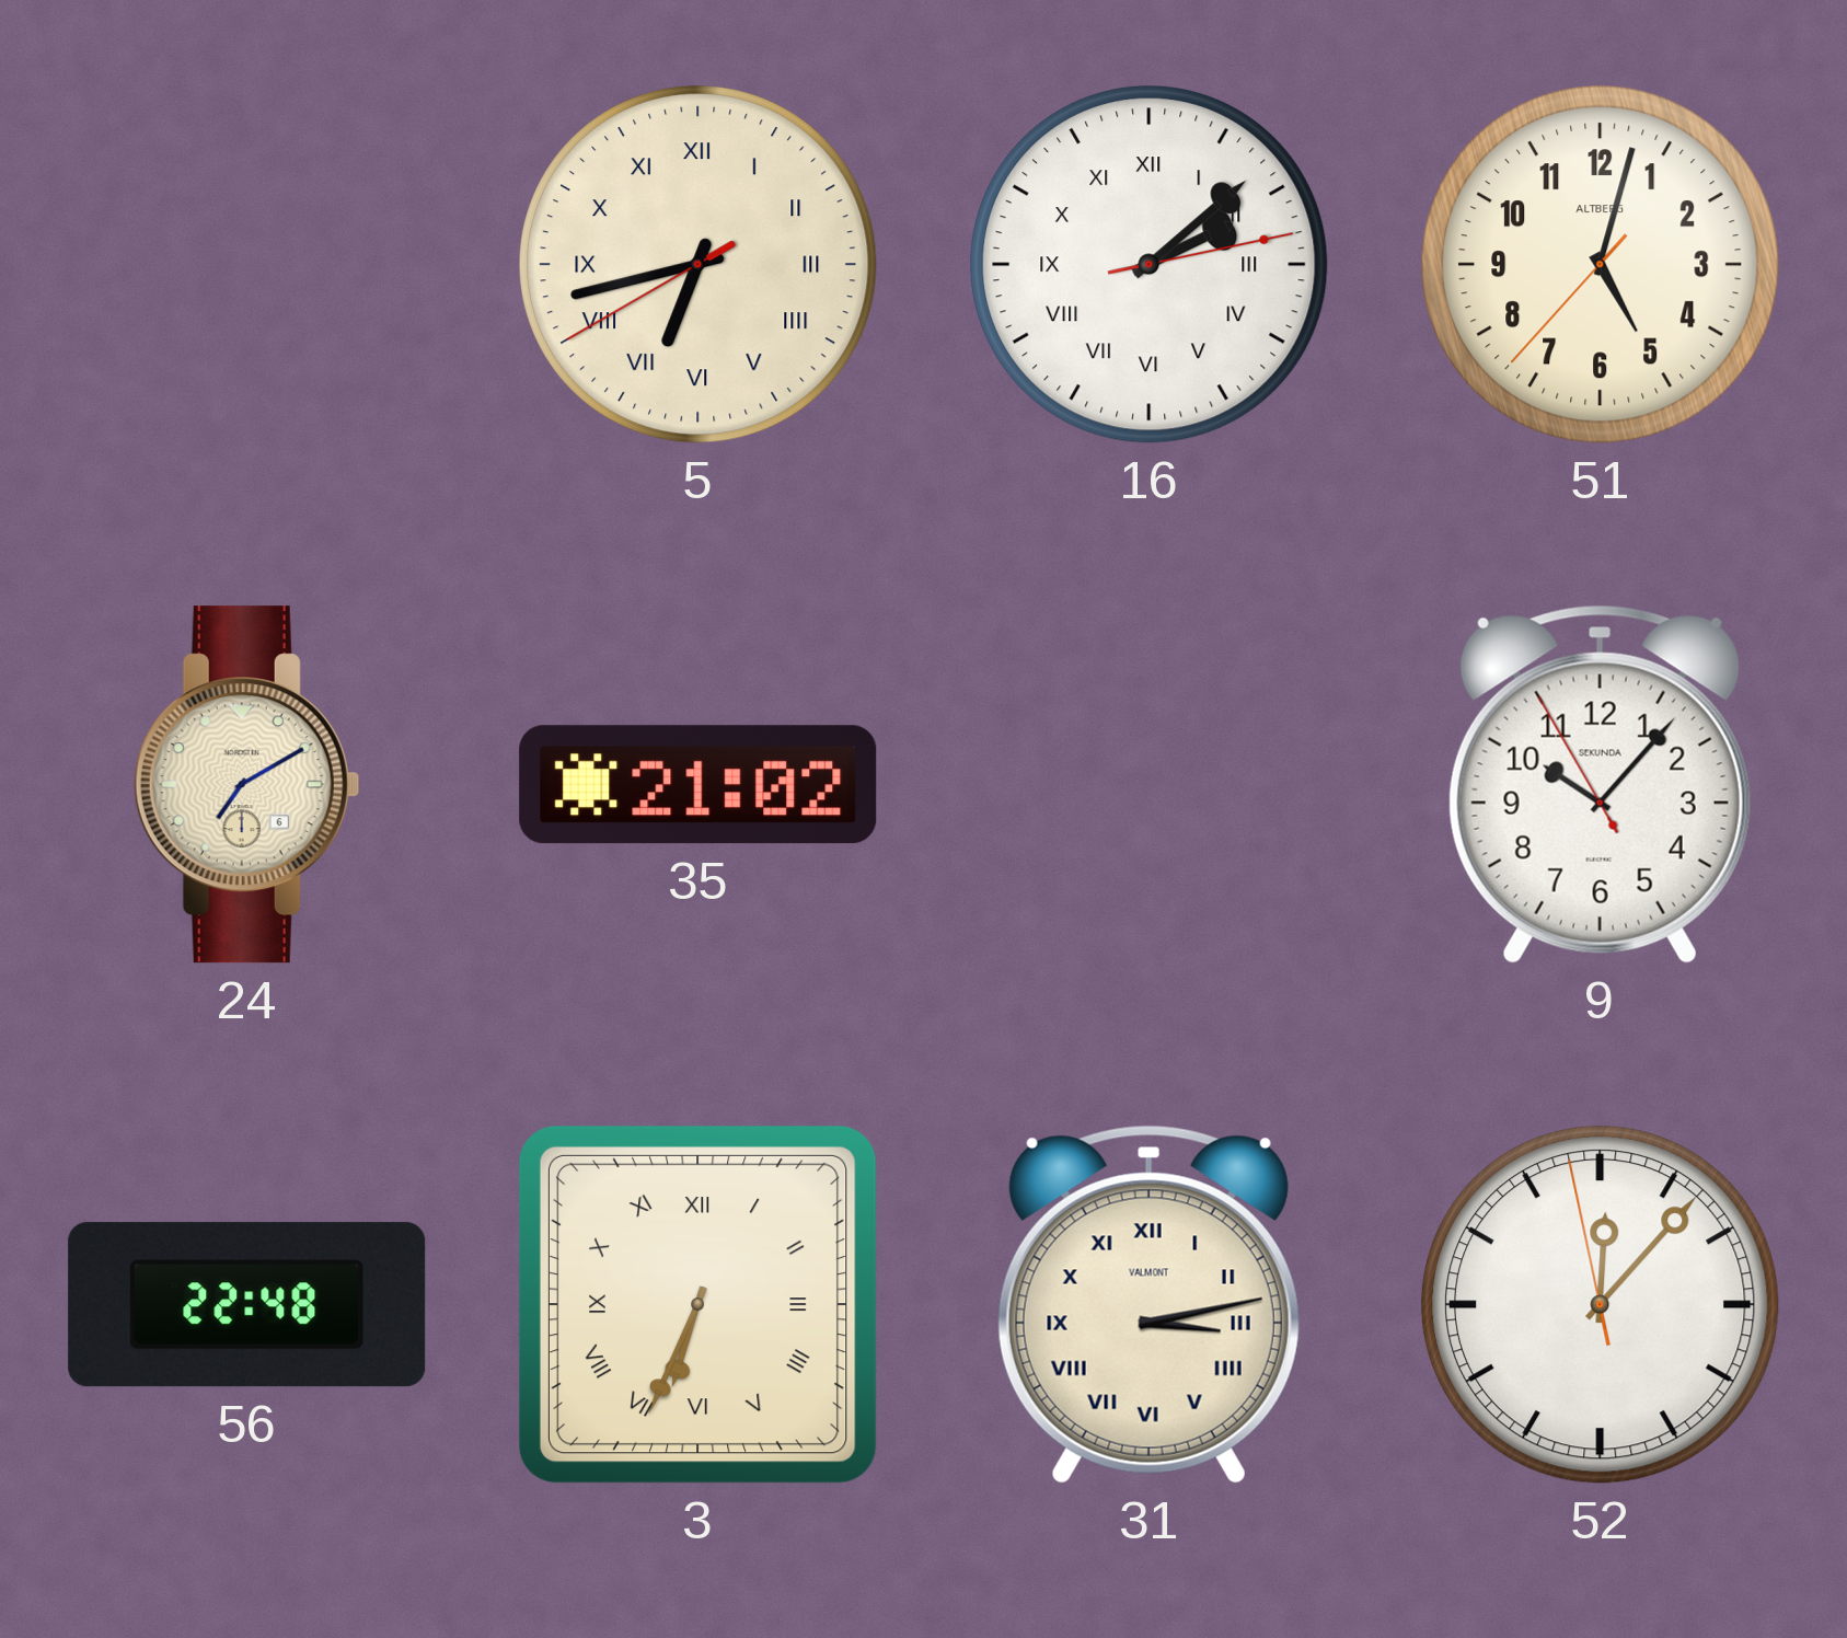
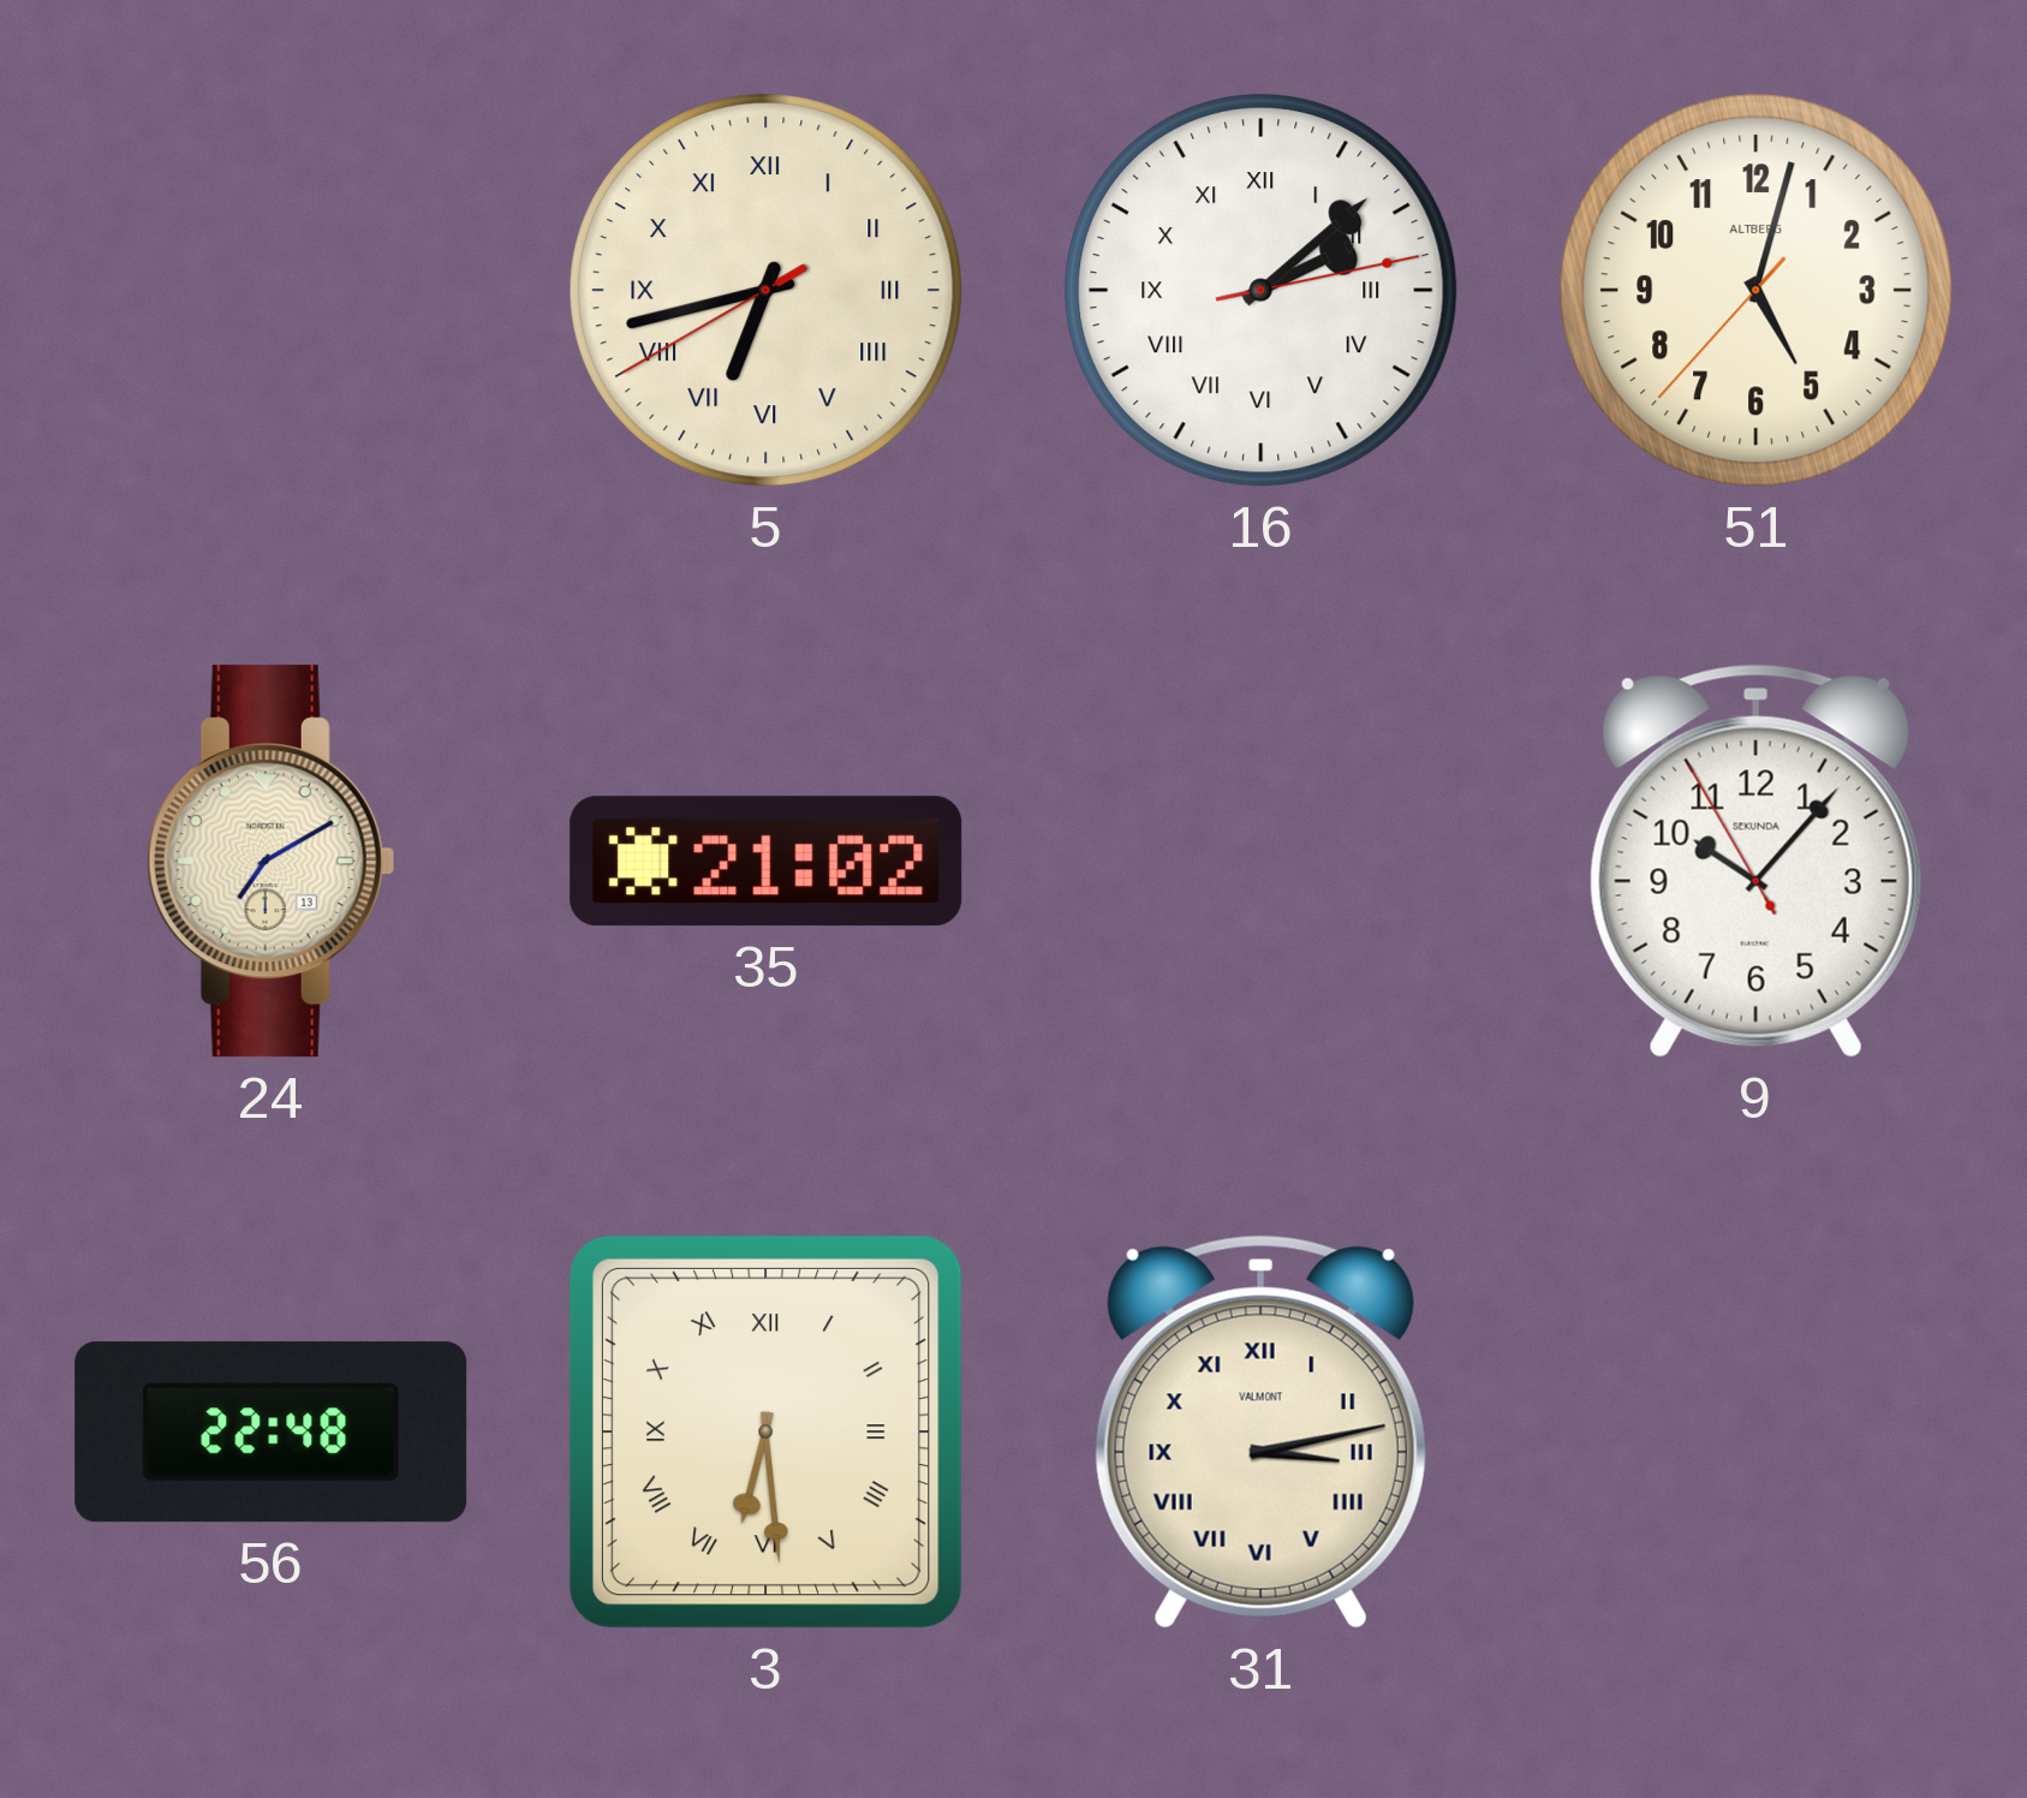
24 date: 6 -> 13
3: 6:34 -> 6:29
52: 12:06 -> none
